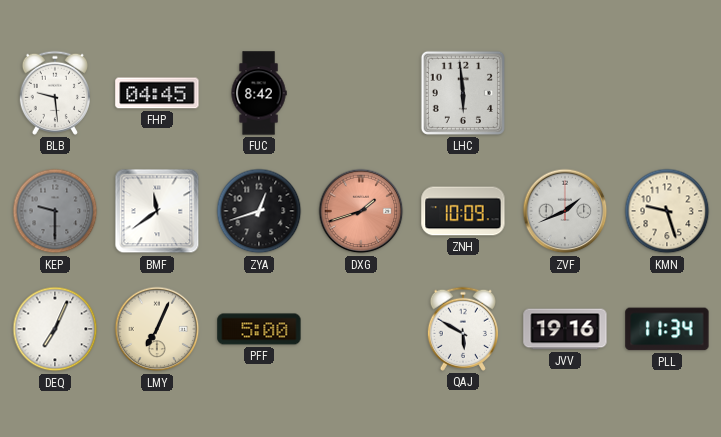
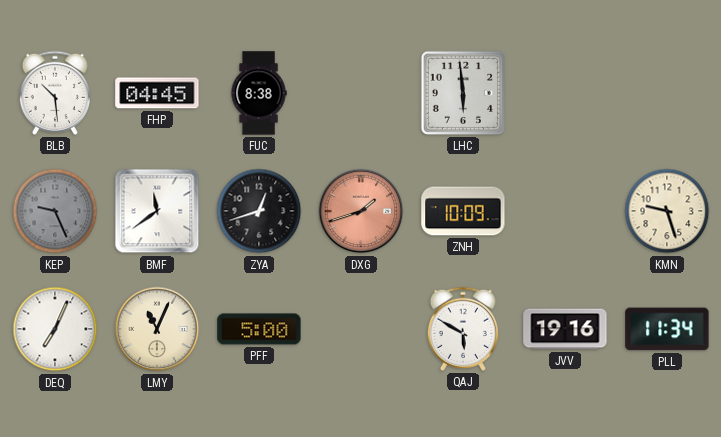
BLB: 9:29 -> 10:29
FUC: 8:42 -> 8:38
KEP: 9:30 -> 9:26
ZVF: 1:41 -> none
LMY: 7:04 -> 11:04
